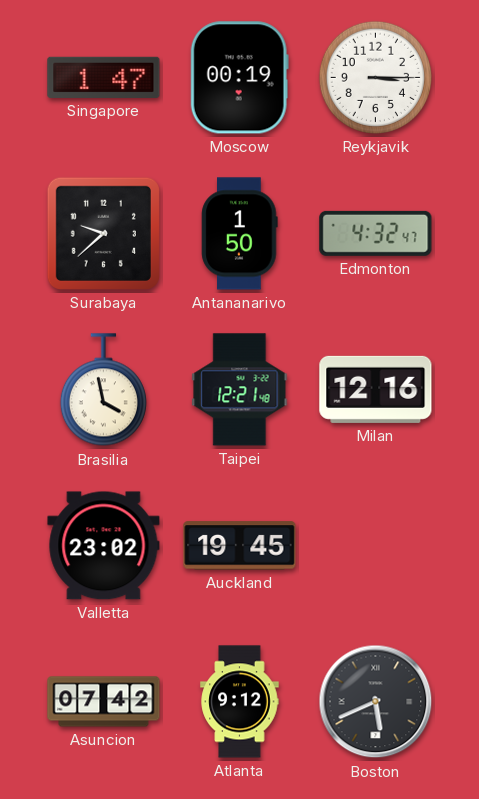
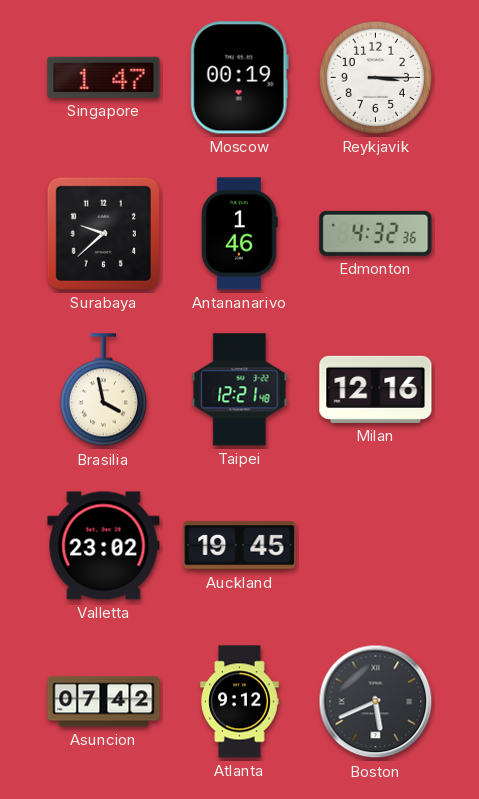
Antananarivo: 1:50 -> 1:46
Edmonton: 4:32:47 -> 4:32:36
